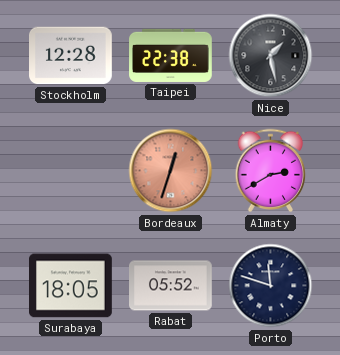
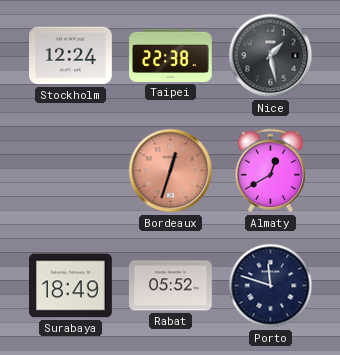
Stockholm: 12:28 -> 12:24
Almaty: 2:40 -> 12:40
Surabaya: 18:05 -> 18:49
